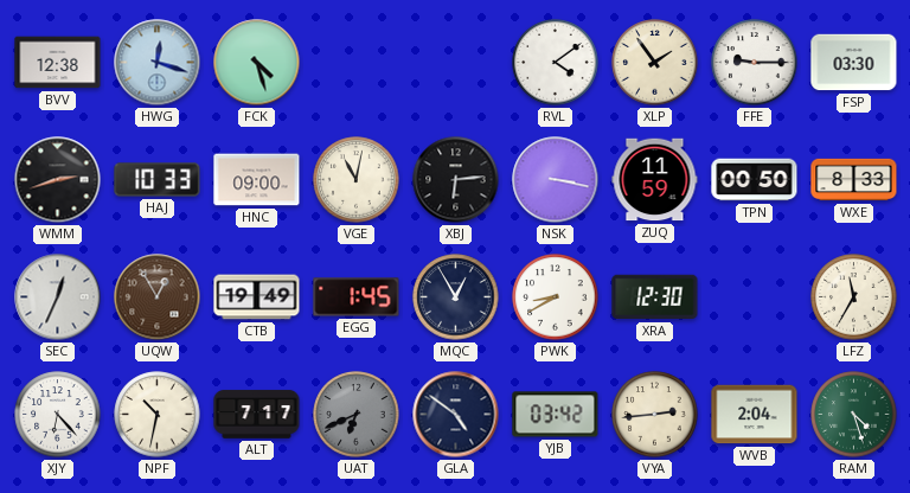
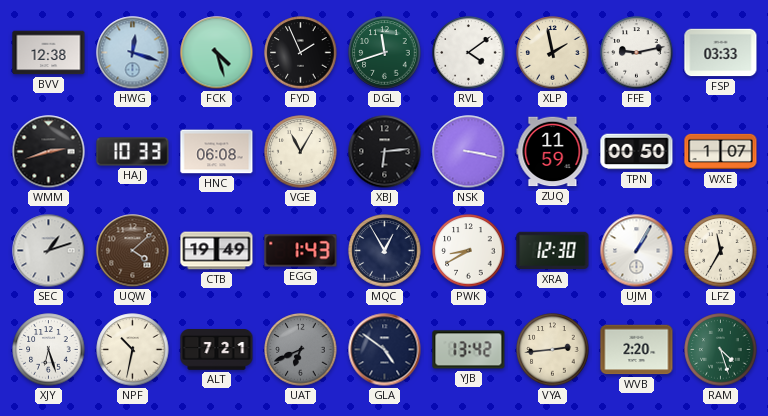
FYD: none -> 1:56
DGL: none -> 11:42
XLP: 1:54 -> 1:58
FFE: 9:15 -> 9:13
FSP: 03:30 -> 03:33
HNC: 09:00 -> 06:08
VGE: 11:02 -> 11:05
WXE: 8:33 -> 1:07
SEC: 12:34 -> 1:12
UQW: 12:55 -> 4:08
EGG: 1:45 -> 1:43
UJM: none -> 1:05
XJY: 6:23 -> 6:27
ALT: 7:17 -> 7:21
YJB: 03:42 -> 13:42
WVB: 2:04 -> 2:20
